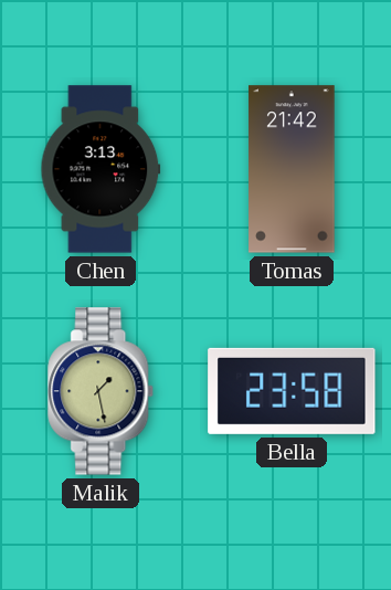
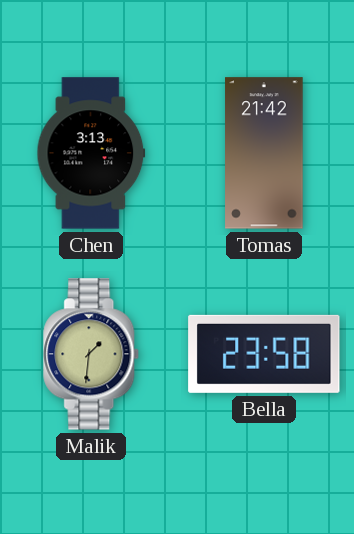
Malik: 1:28 -> 1:31
